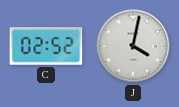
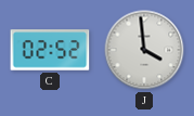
J: 4:02 -> 3:59
